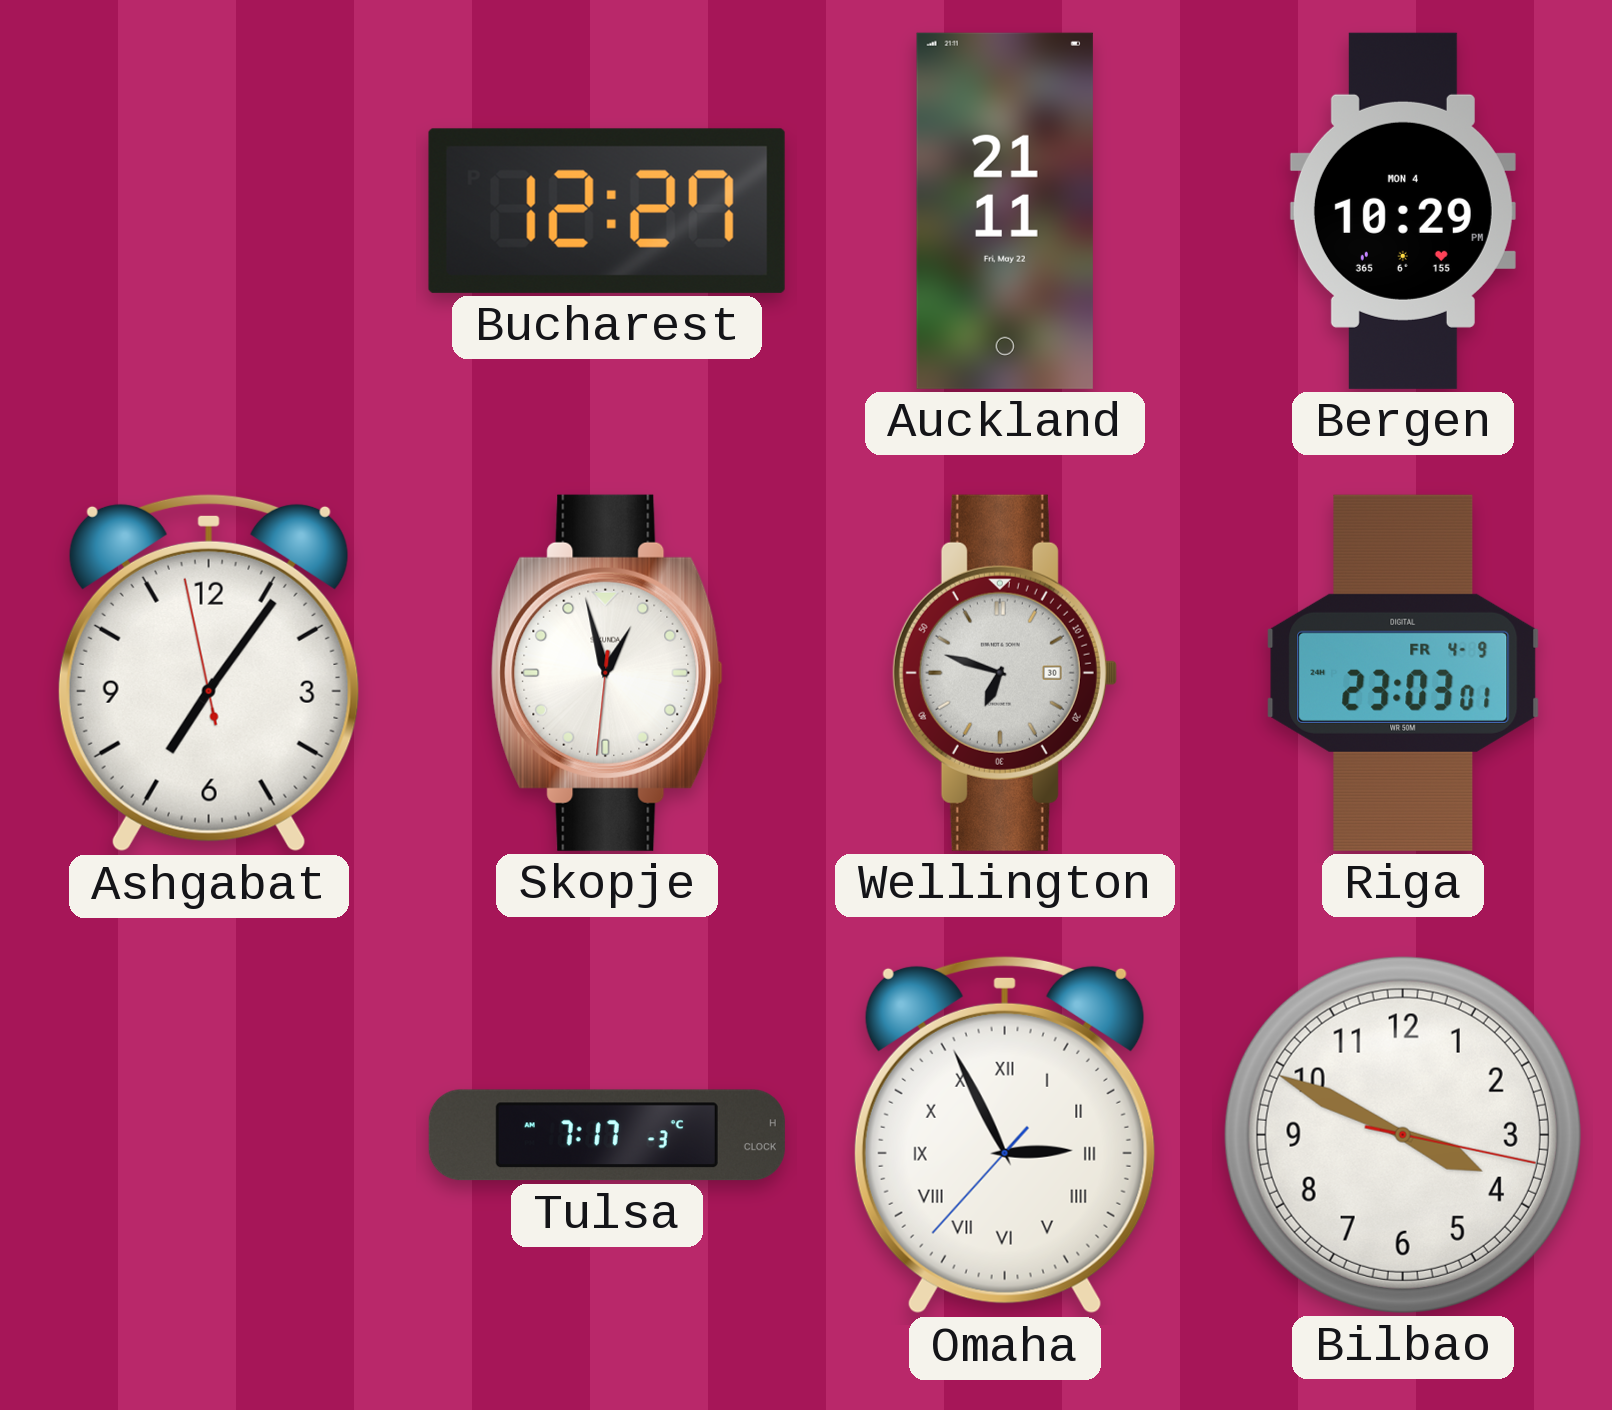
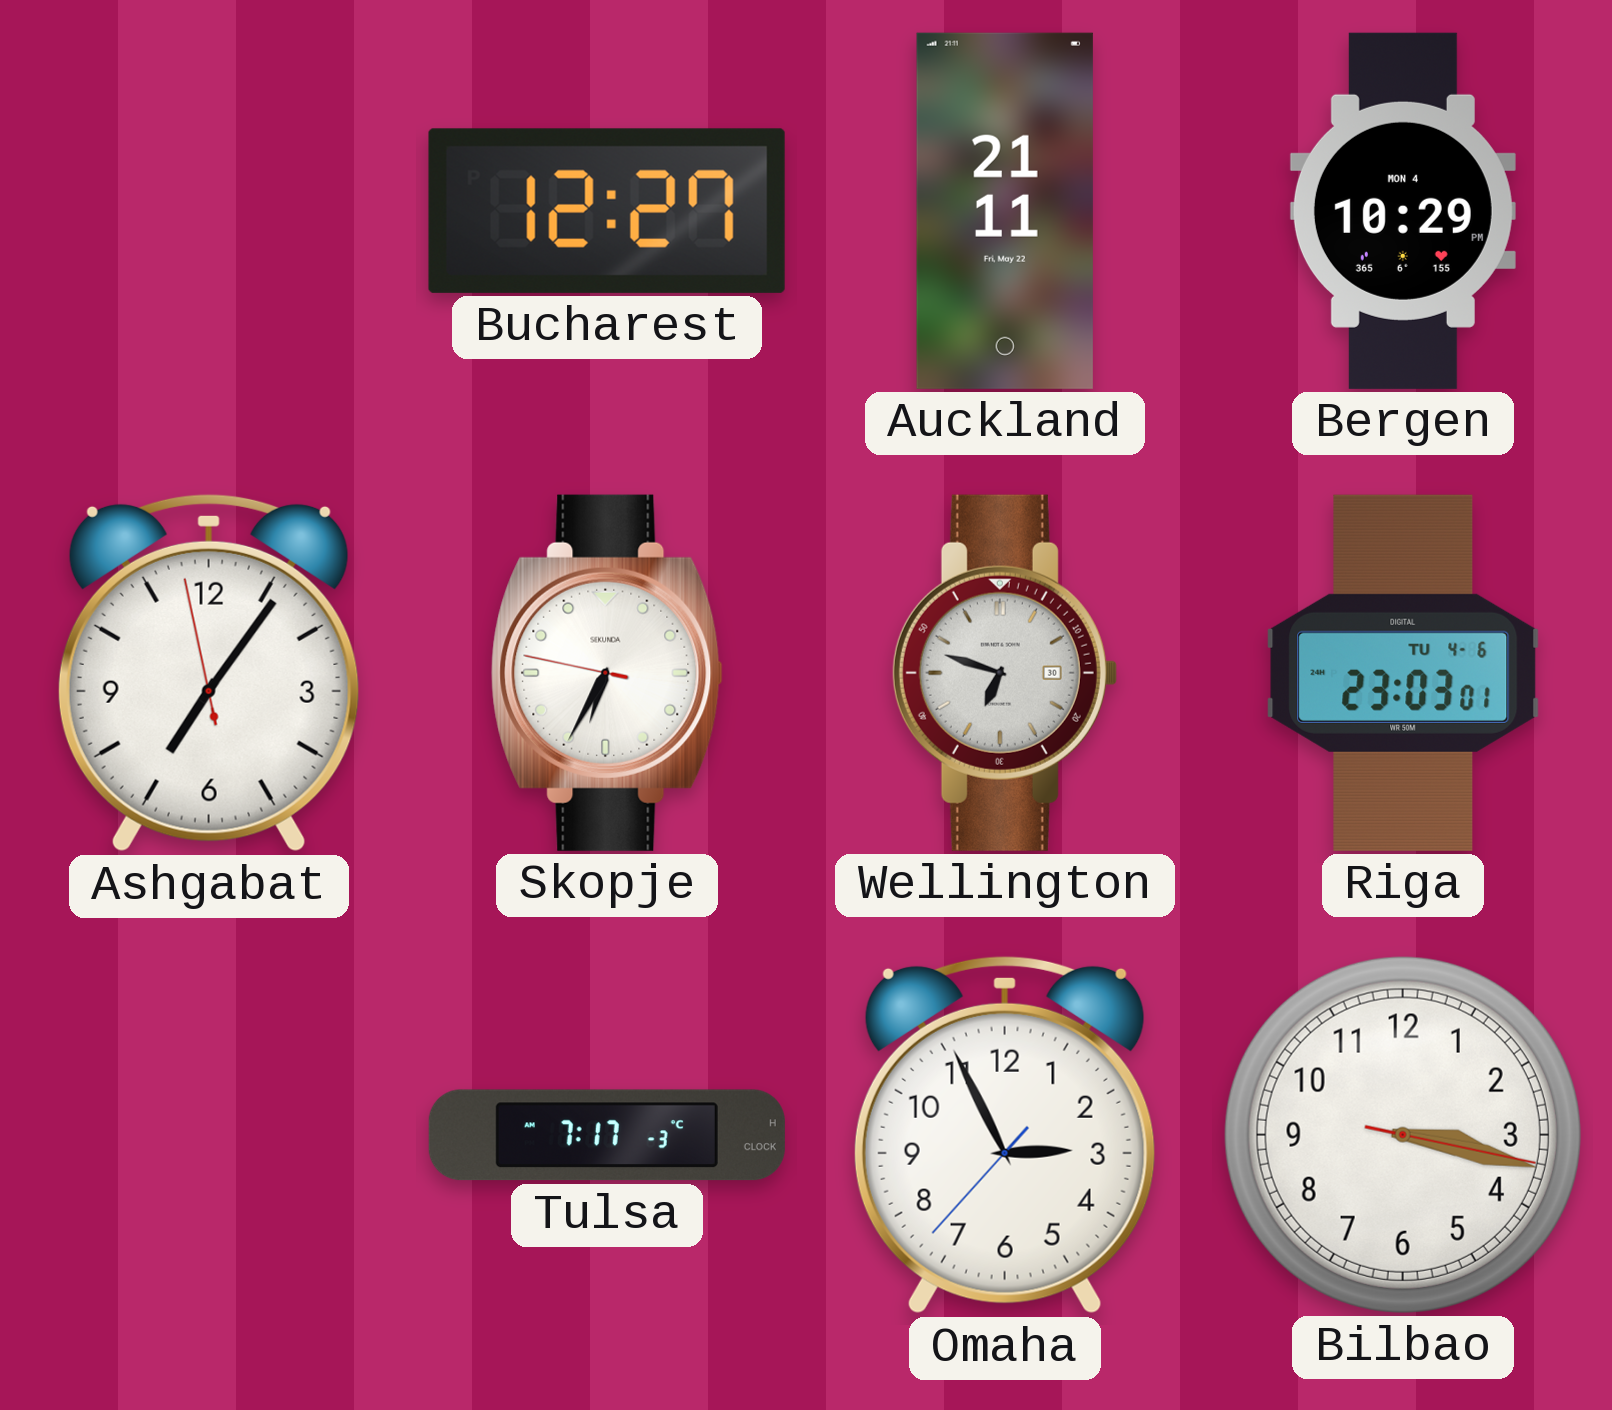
Skopje: 12:57 -> 6:34
Riga date: FR 4-9 -> TU 4-6
Omaha numerals: Roman -> Arabic
Bilbao: 3:49 -> 3:17
